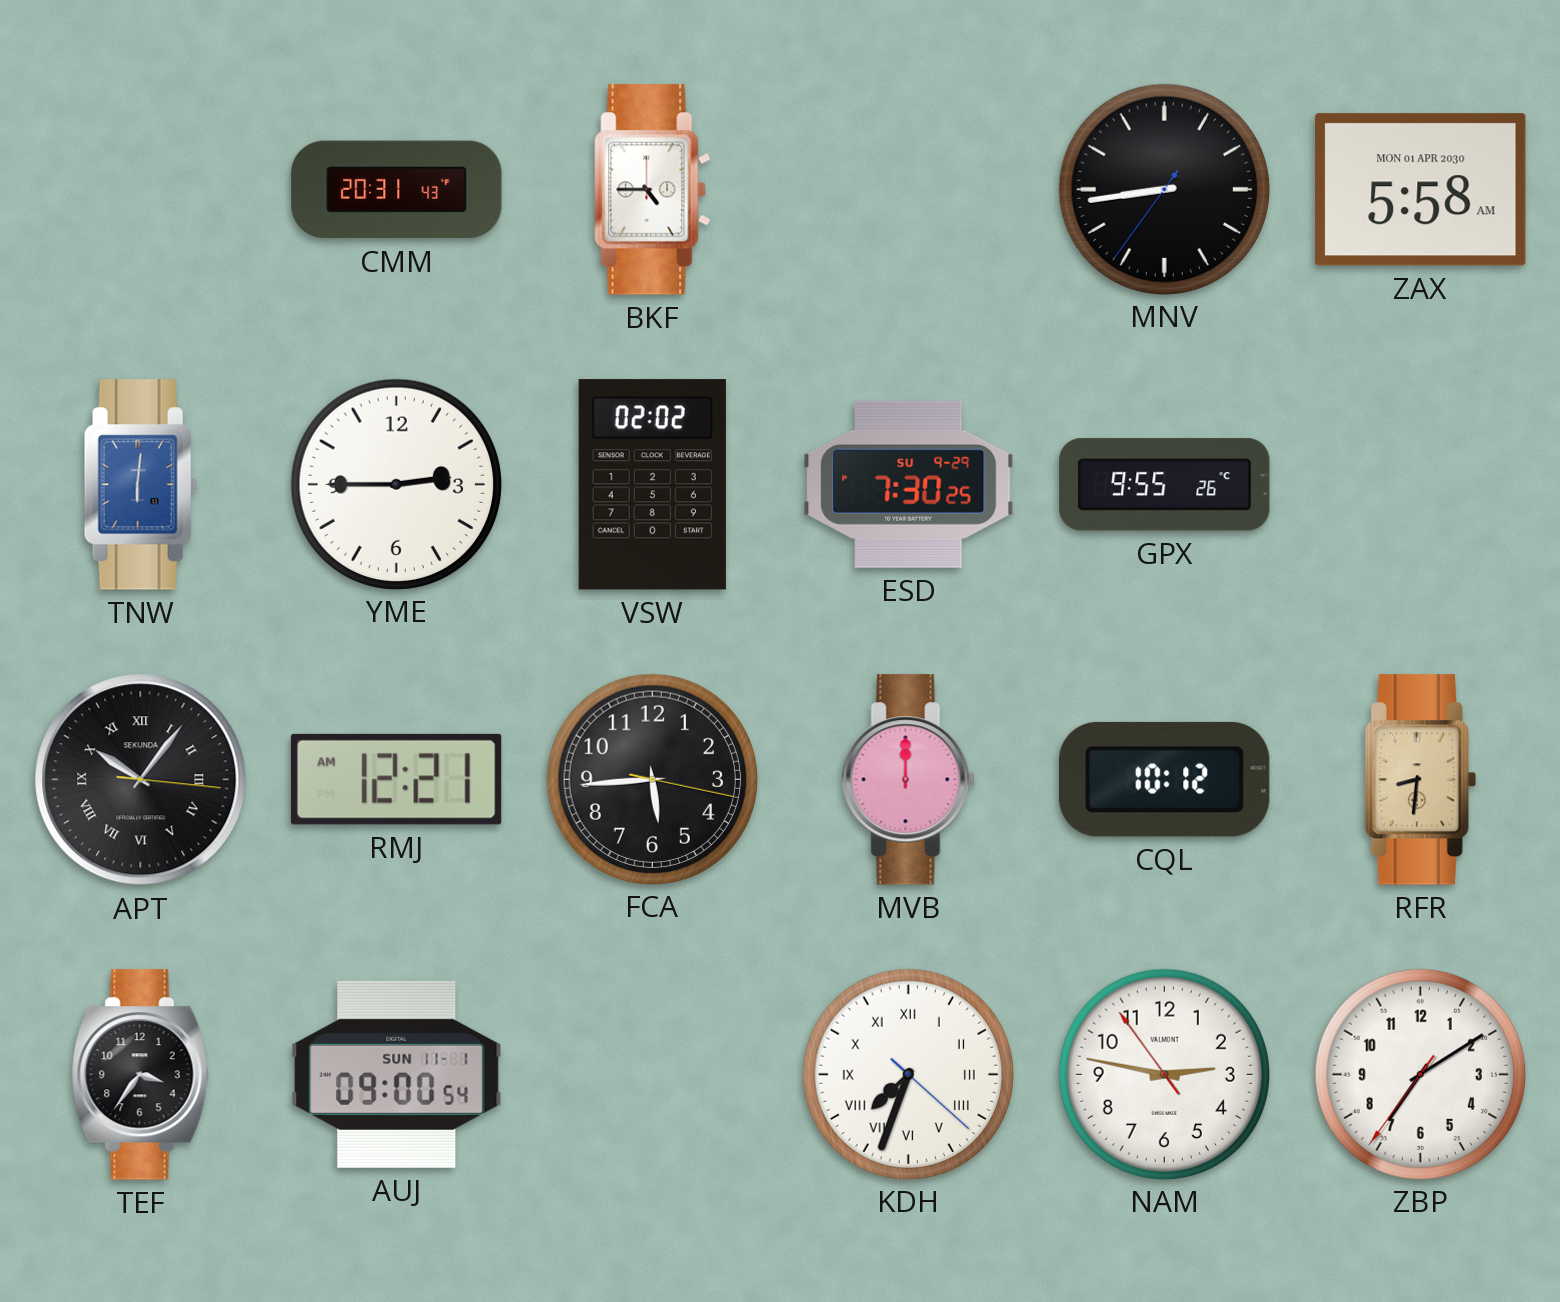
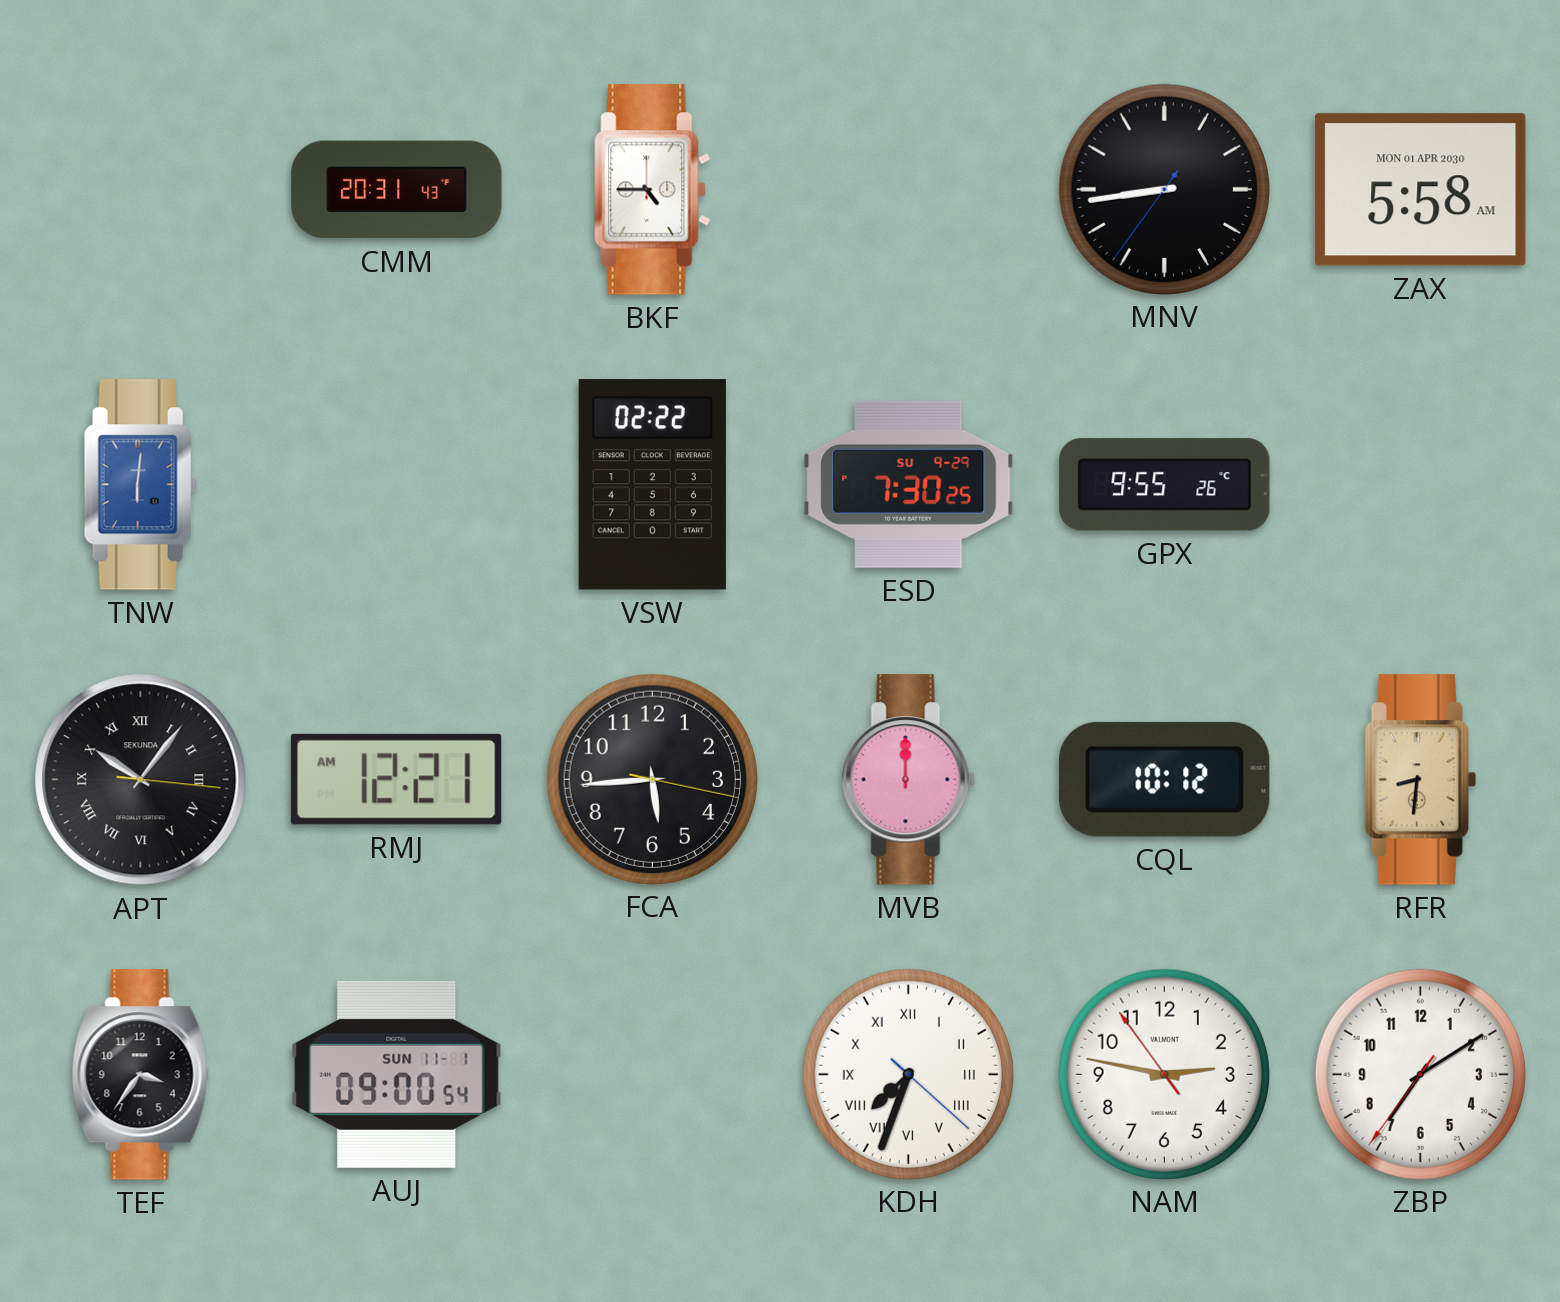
YME: 2:45 -> none
VSW: 02:02 -> 02:22
